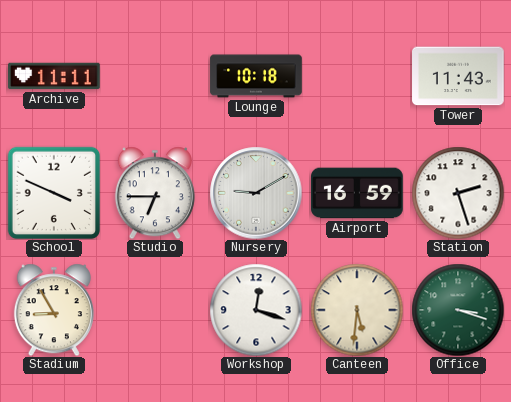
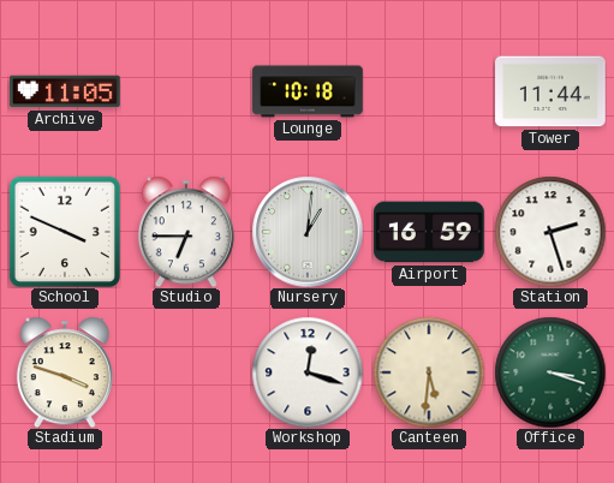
Archive: 11:11 -> 11:05
Tower: 11:43 -> 11:44
Nursery: 9:10 -> 1:01
Stadium: 8:55 -> 3:48
